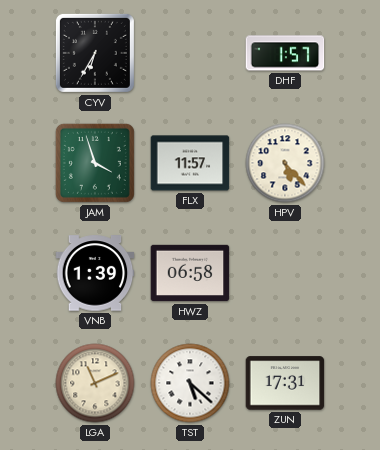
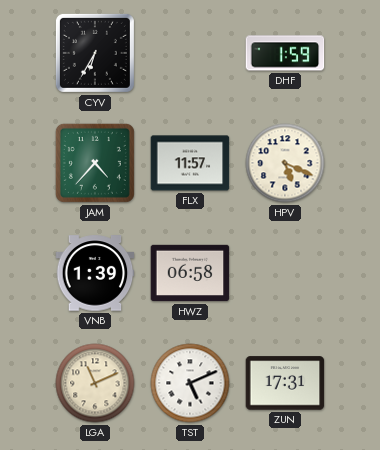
DHF: 1:57 -> 1:59
JAM: 3:57 -> 4:37
HPV: 5:23 -> 5:19
TST: 5:22 -> 5:11
